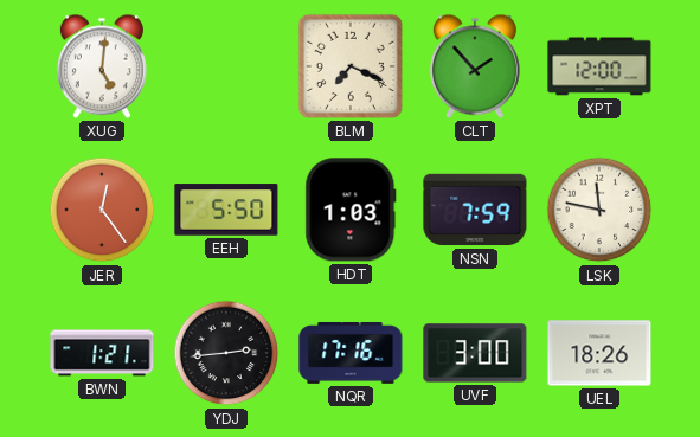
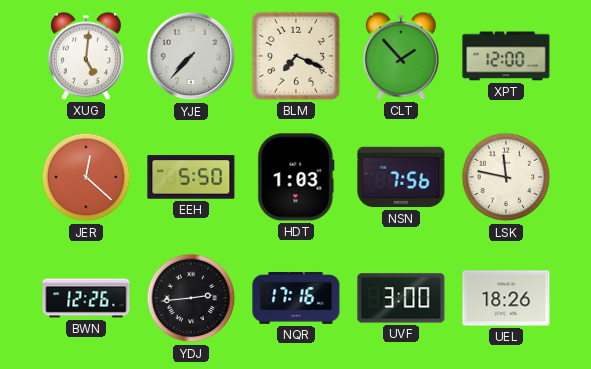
YJE: none -> 7:37
JER: 12:24 -> 12:22
NSN: 7:59 -> 7:56
BWN: 1:21 -> 12:26
